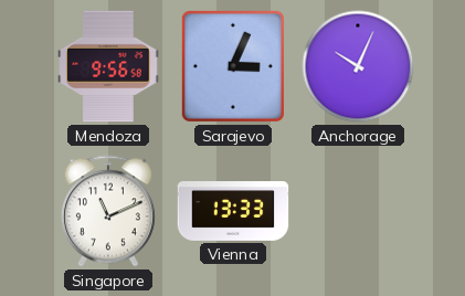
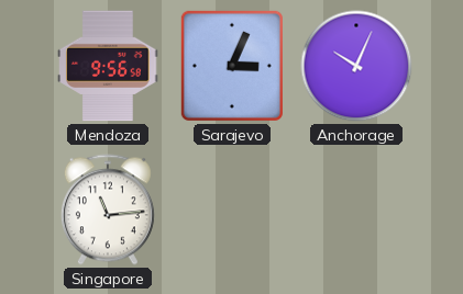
Singapore: 11:11 -> 11:14
Vienna: 13:33 -> none
